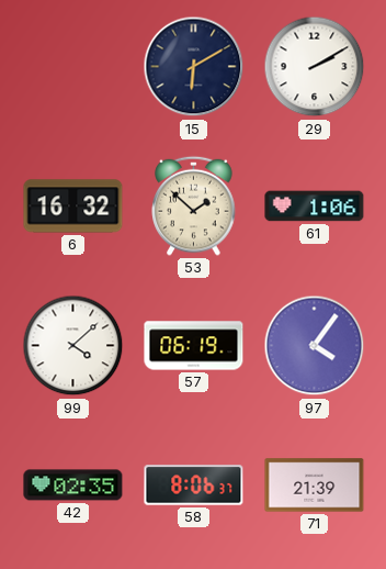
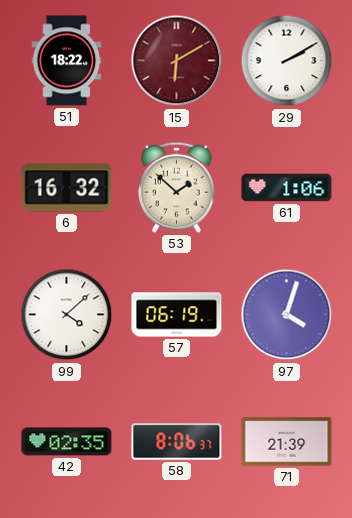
51: none -> 18:22
15 dial: navy -> burgundy
97: 4:06 -> 4:03
